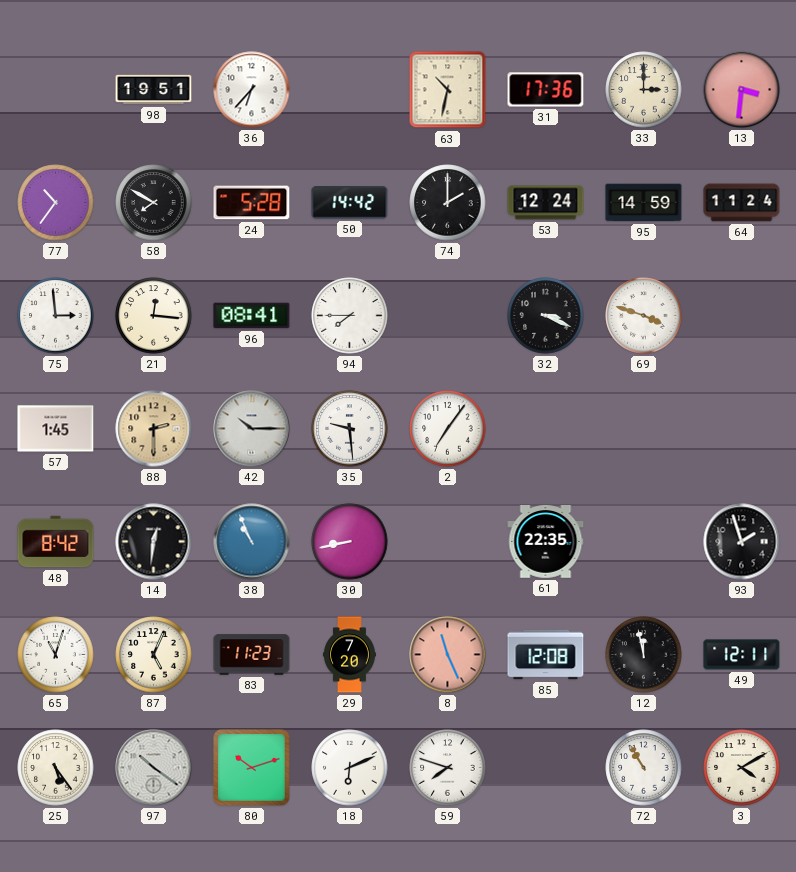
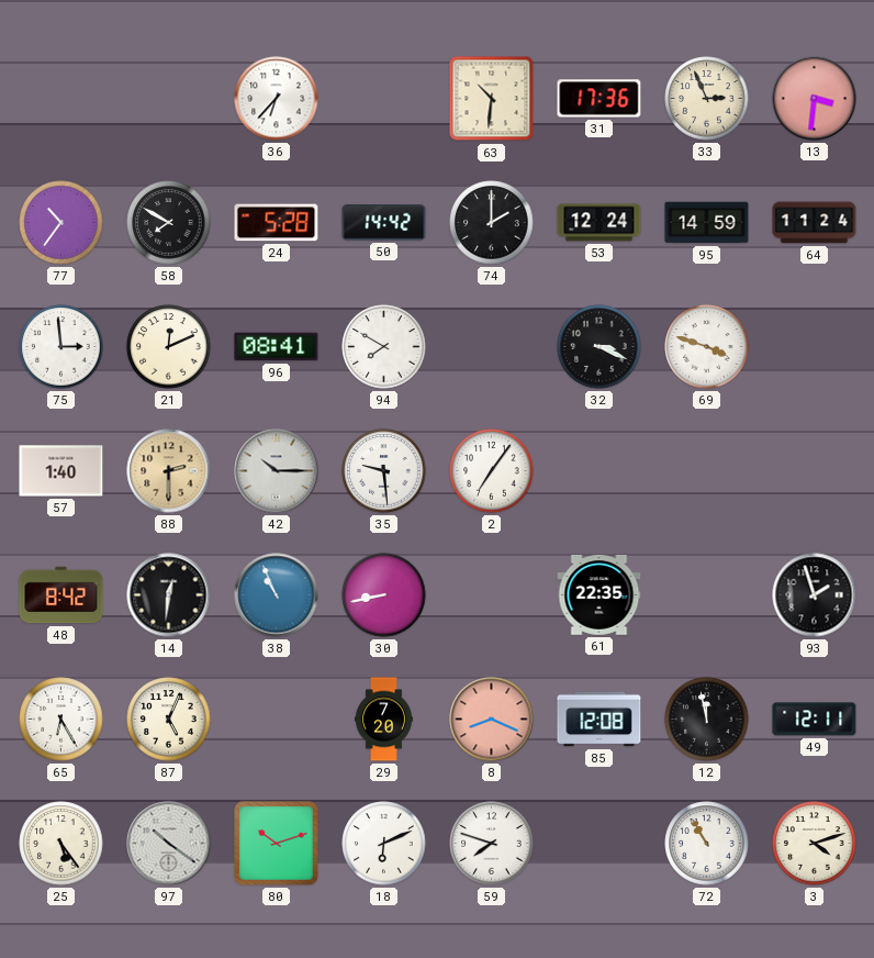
98: 19:51 -> none
63: 10:32 -> 10:31
33: 3:00 -> 2:56
21: 12:16 -> 12:11
94: 7:45 -> 7:50
57: 1:45 -> 1:40
65: 11:03 -> 6:25
83: 11:23 -> none
8: 11:26 -> 8:19
3: 4:10 -> 4:12
